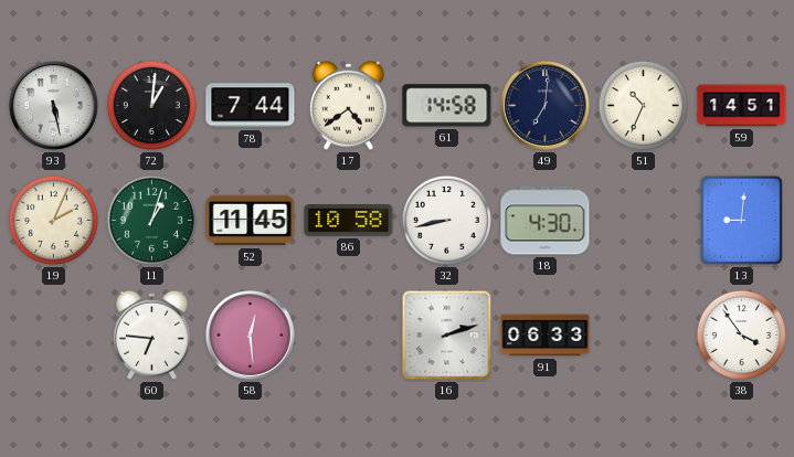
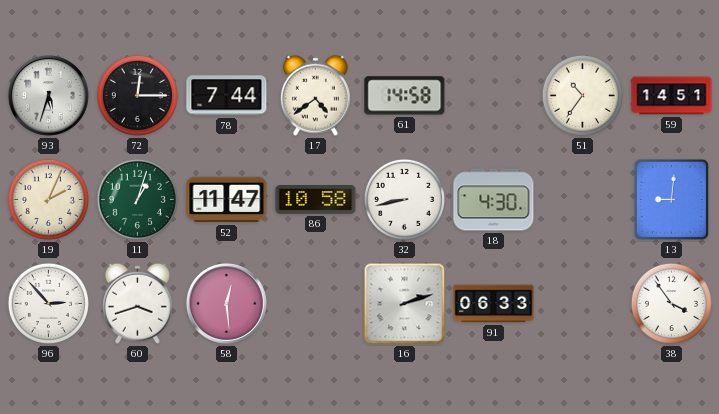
93: 5:28 -> 5:33
72: 1:01 -> 12:15
49: 7:01 -> none
51: 10:34 -> 10:36
52: 11:45 -> 11:47
96: none -> 2:53
60: 6:46 -> 3:42
